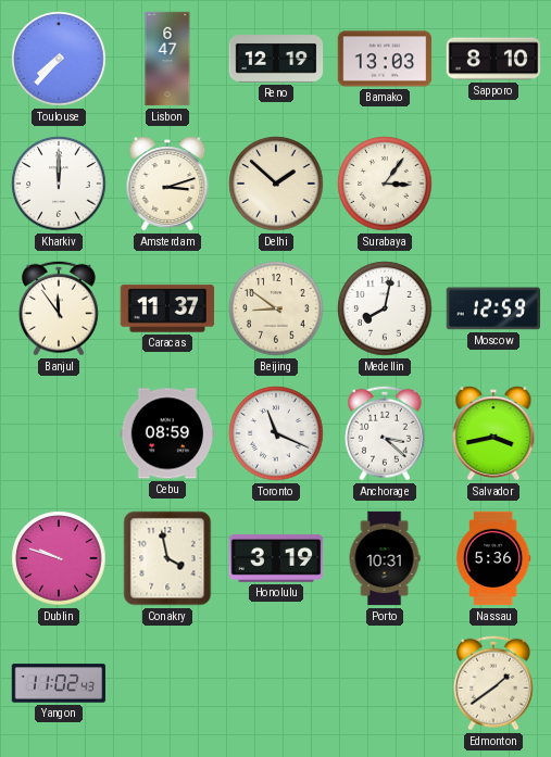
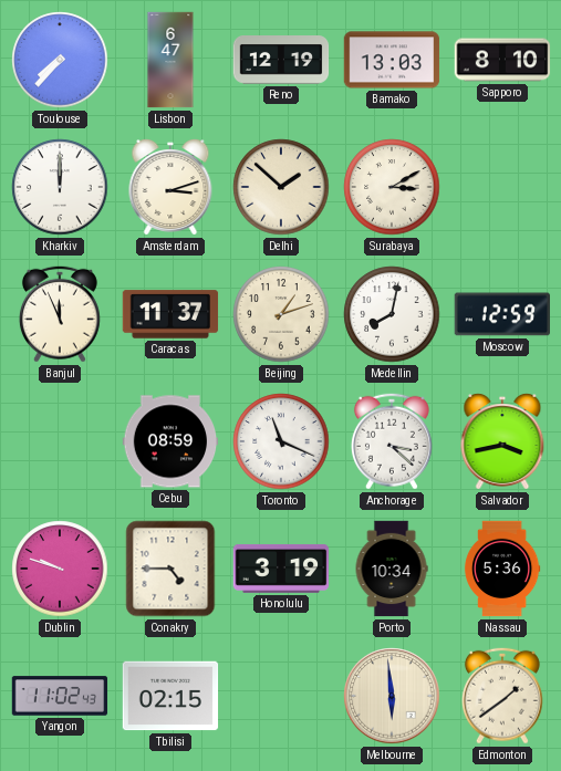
Surabaya: 3:06 -> 3:10
Banjul: 11:54 -> 11:56
Beijing: 8:51 -> 1:12
Conakry: 3:58 -> 4:45
Porto: 10:31 -> 10:34
Tbilisi: none -> 02:15
Melbourne: none -> 5:59
